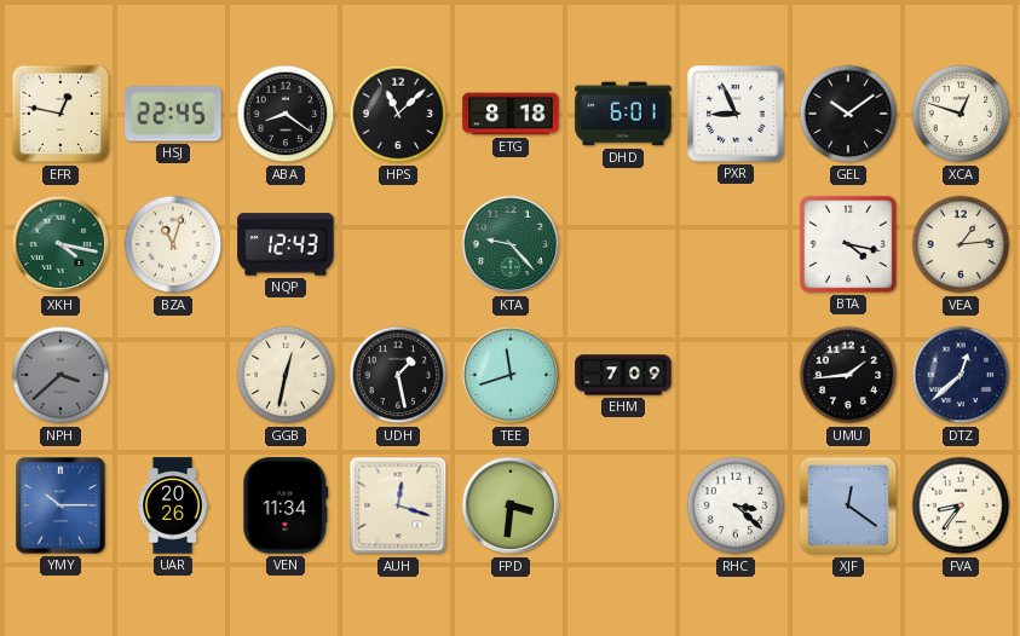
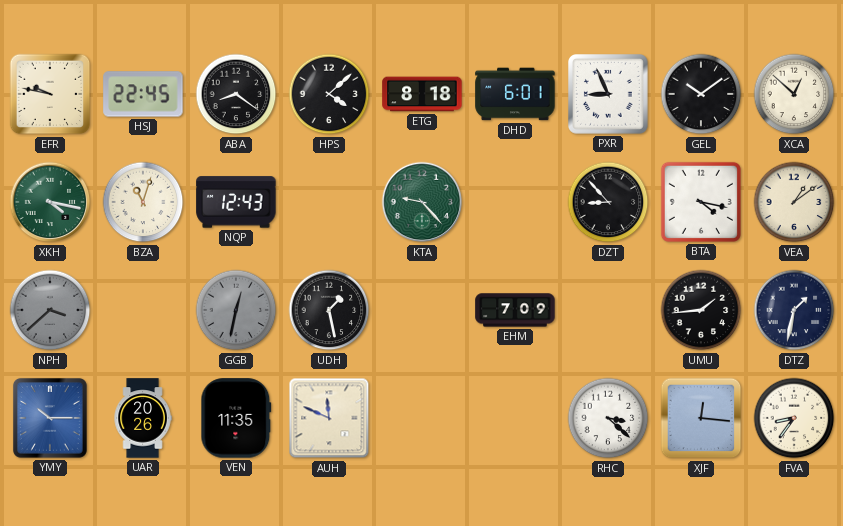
EFR: 12:47 -> 9:47
HPS: 11:08 -> 4:08
XCA: 12:48 -> 12:52
DZT: none -> 8:53
VEA: 1:14 -> 1:09
GGB dial: cream -> grey
TEE: 11:42 -> none
DTZ: 12:38 -> 1:32
VEN: 11:34 -> 11:35
AUH: 12:18 -> 11:49
FPD: 3:31 -> none
XJF: 12:21 -> 12:16
